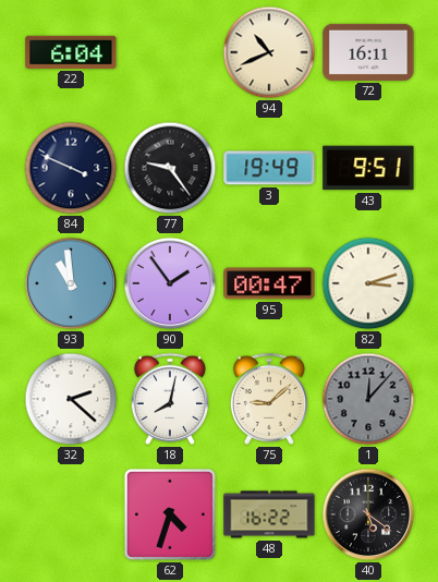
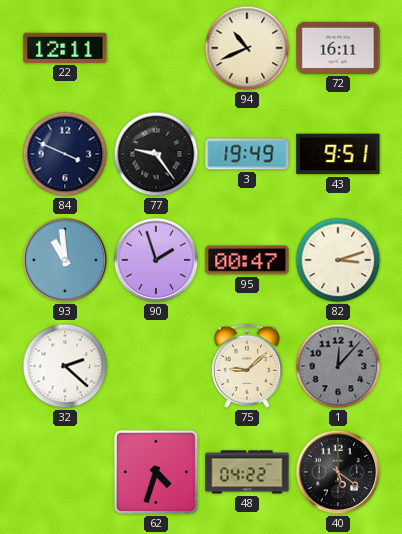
22: 6:04 -> 12:11
90: 1:54 -> 1:57
18: 8:02 -> none
48: 16:22 -> 04:22
